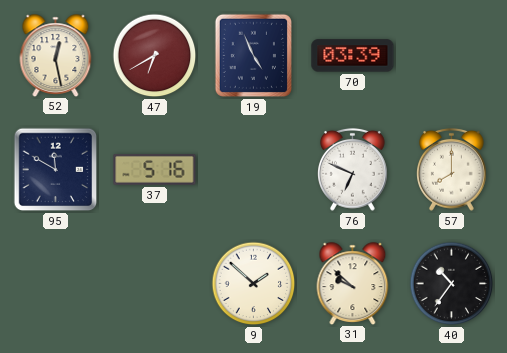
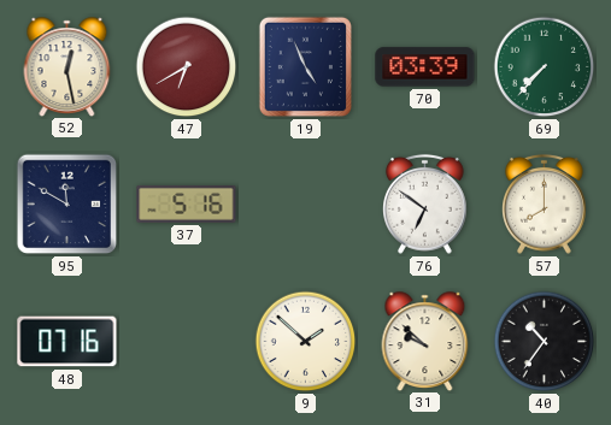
69: none -> 7:37
76: 6:49 -> 6:51
48: none -> 07:16
